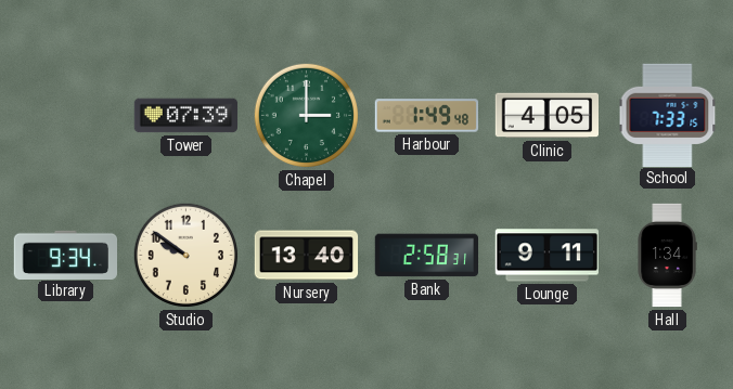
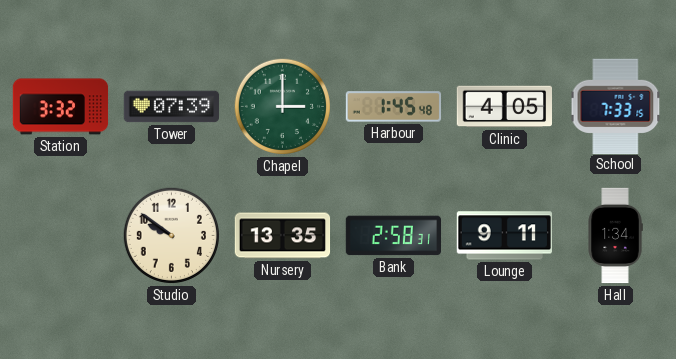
Station: none -> 3:32
Harbour: 1:49 -> 1:45
Library: 9:34 -> none
Nursery: 13:40 -> 13:35
